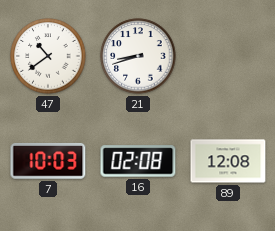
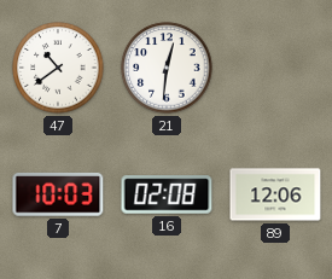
21: 8:42 -> 12:31
89: 12:08 -> 12:06
